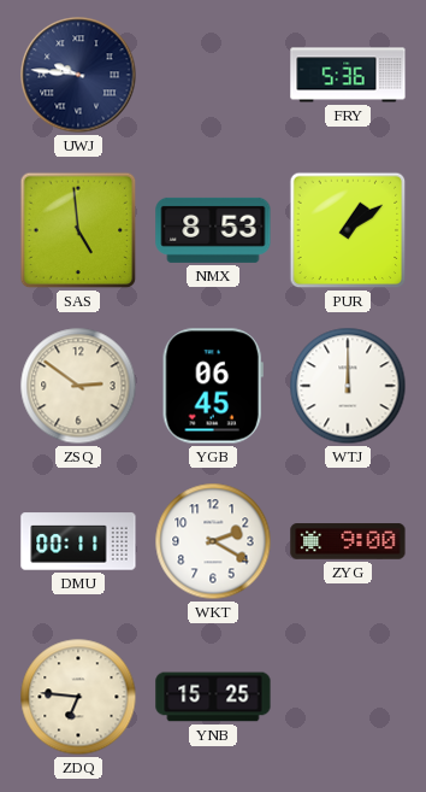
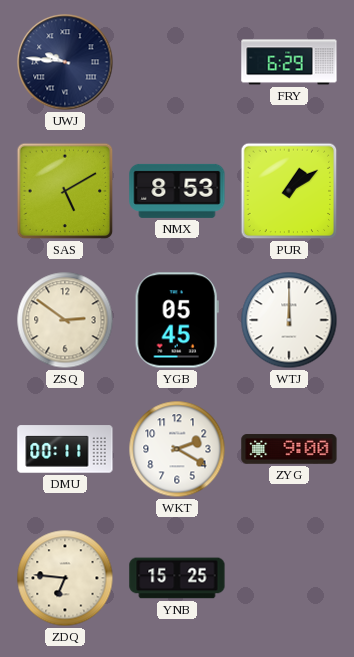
FRY: 5:36 -> 6:29
SAS: 4:59 -> 5:10
YGB: 06:45 -> 05:45
